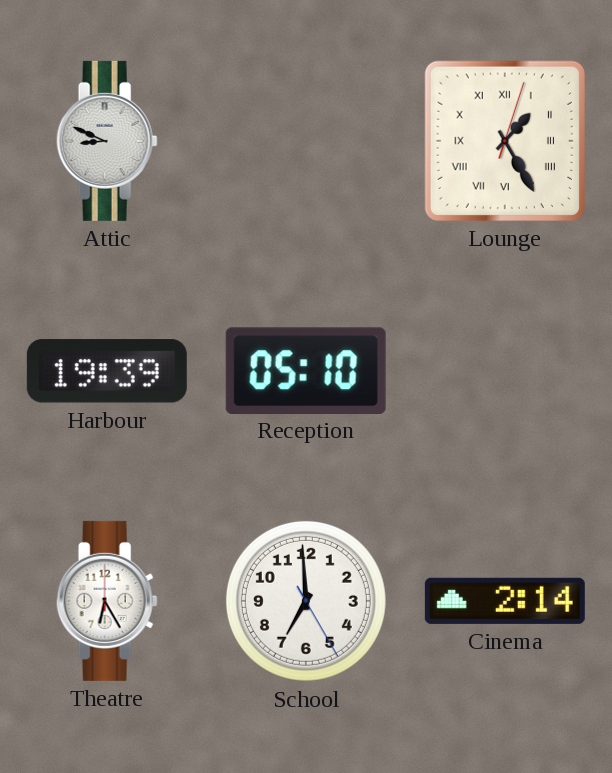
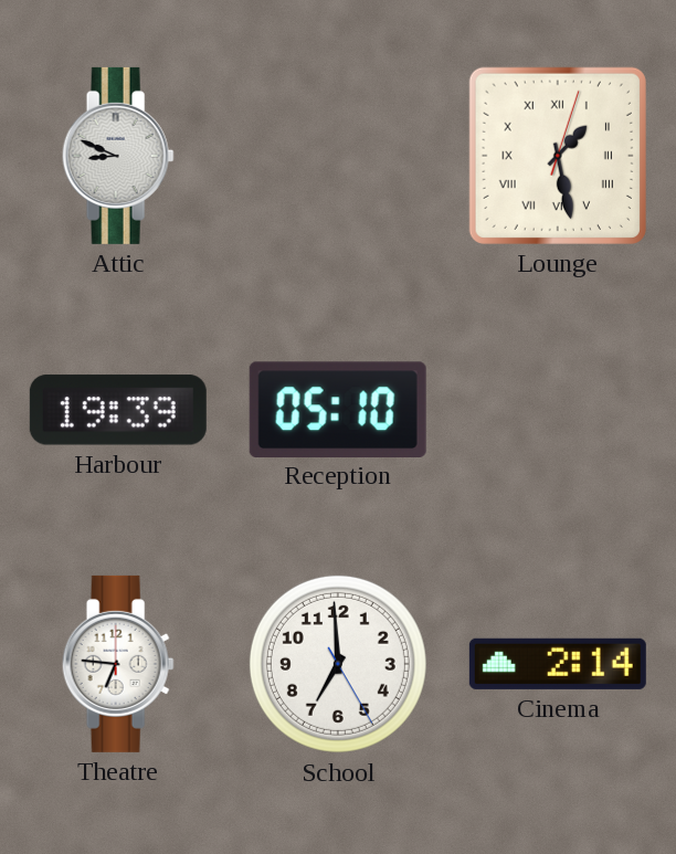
Lounge: 1:25 -> 1:28
Theatre: 6:25 -> 6:46
